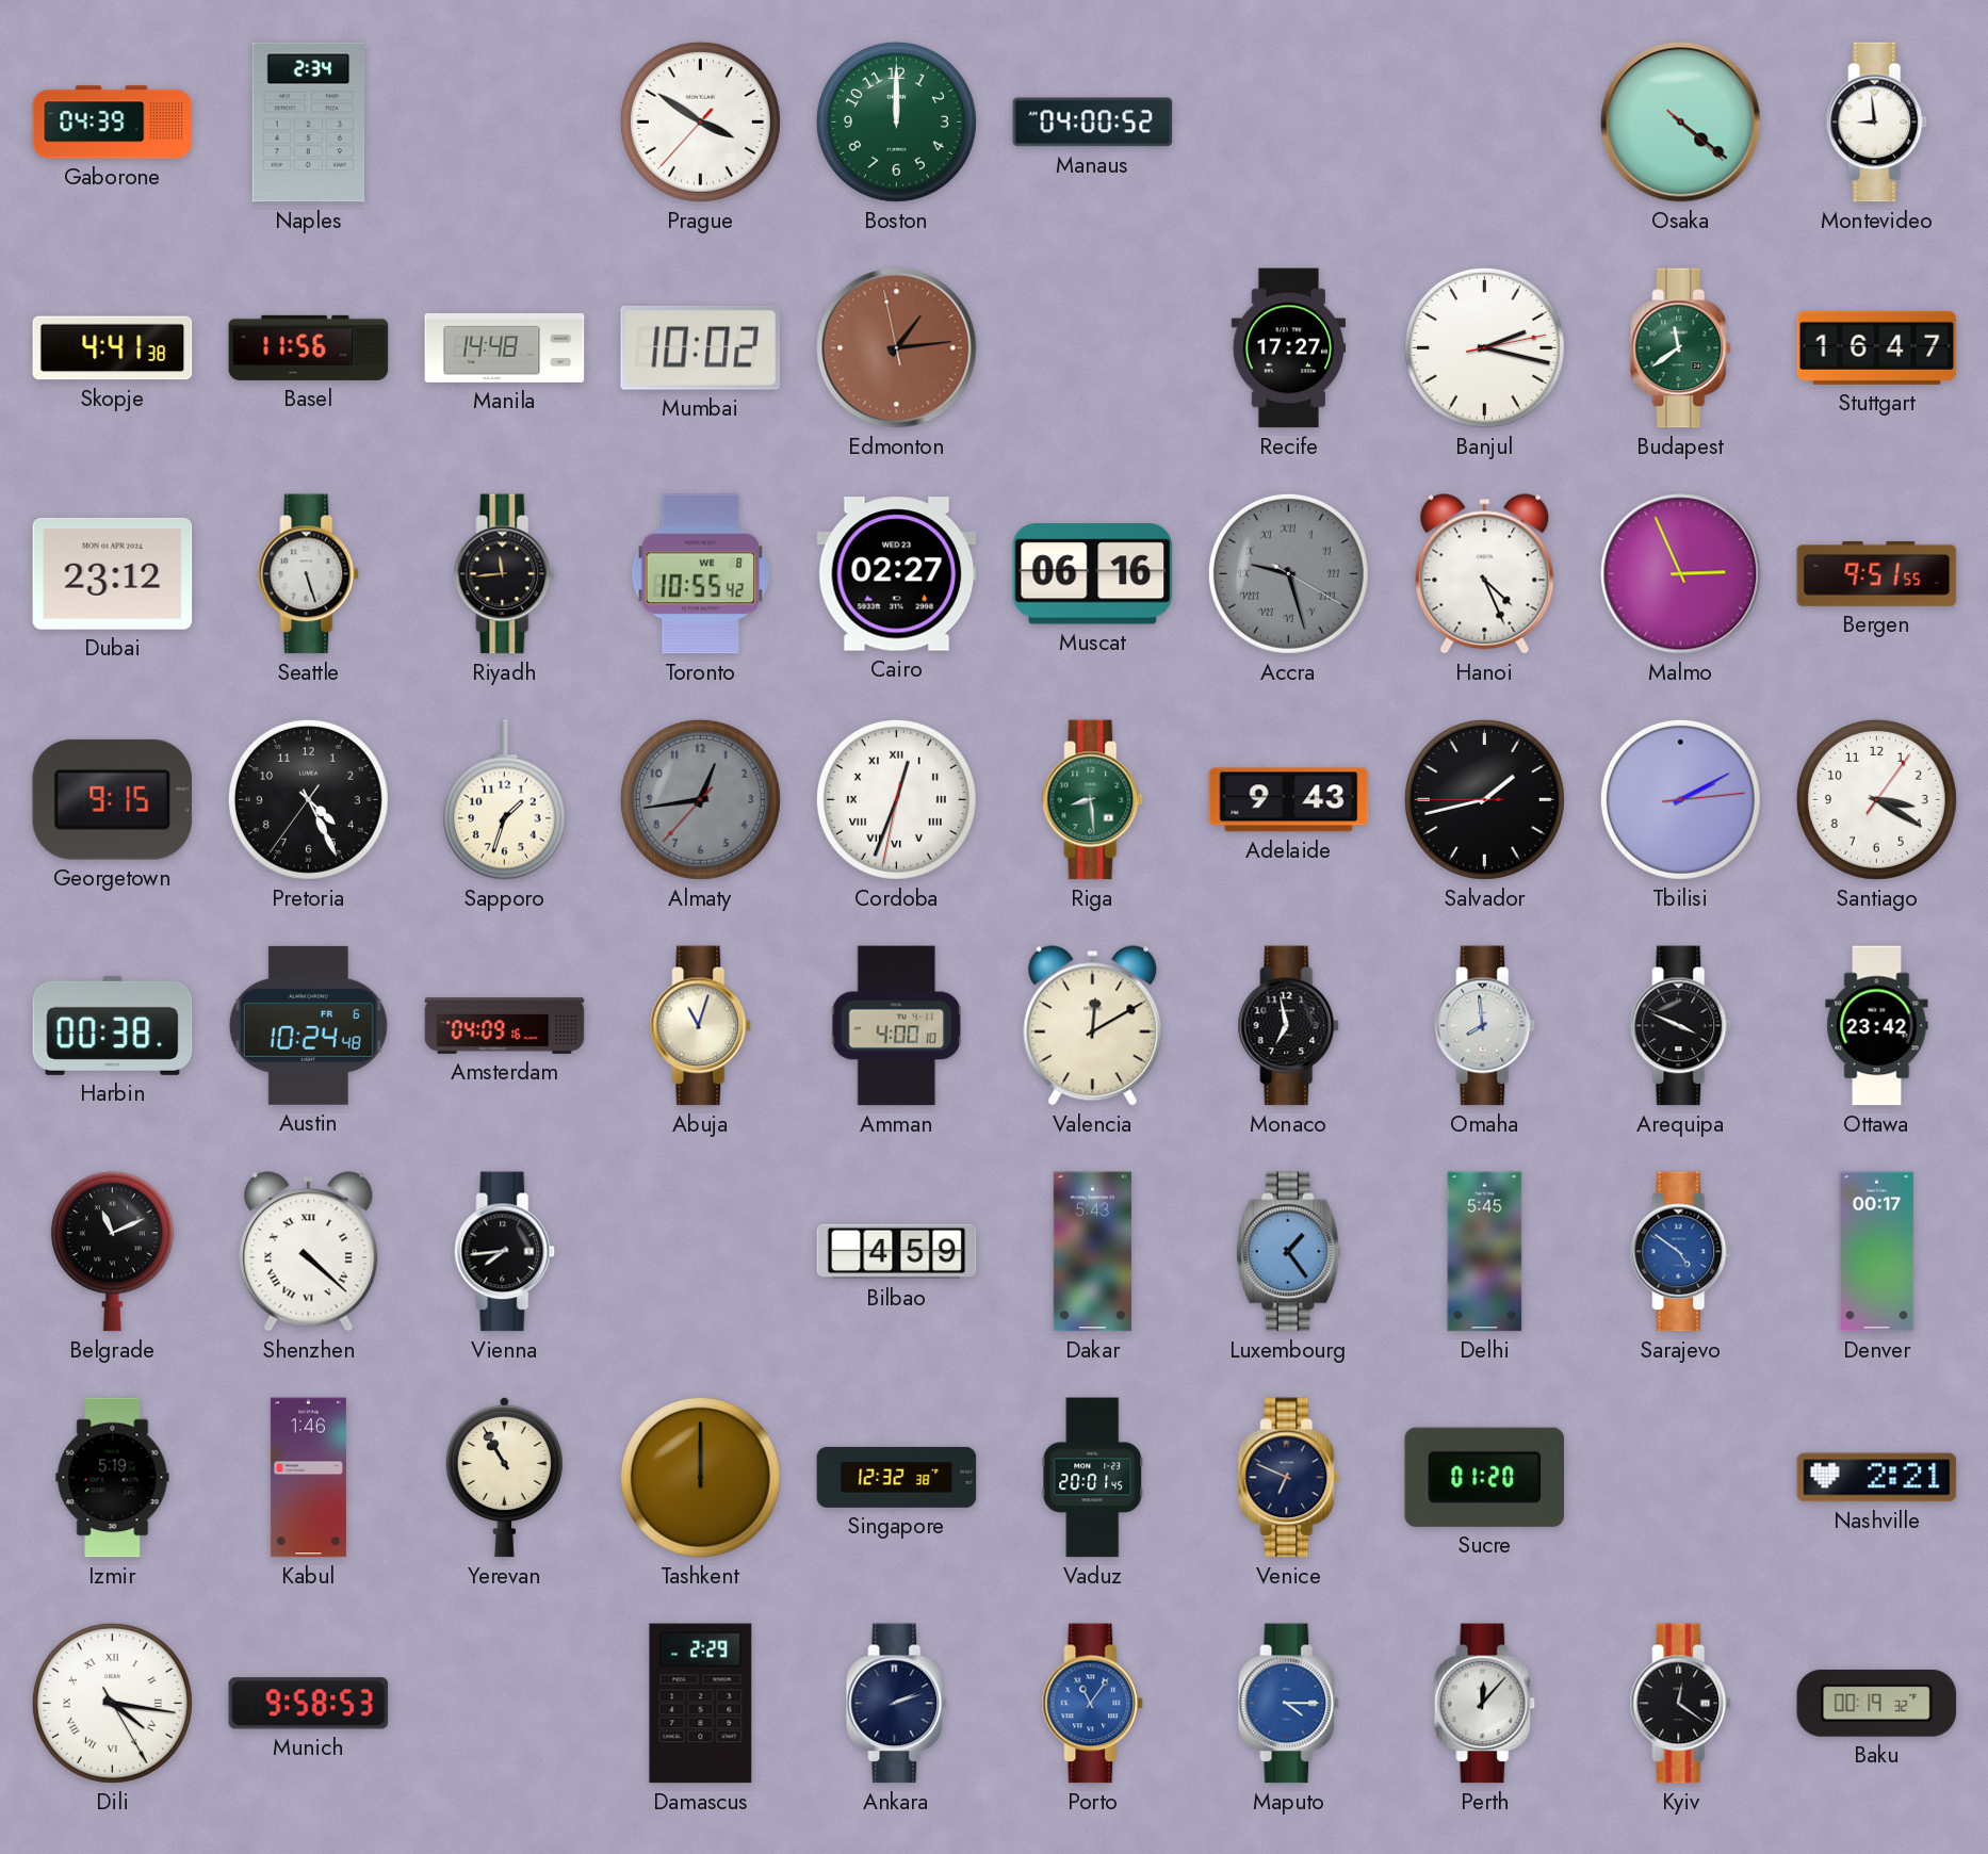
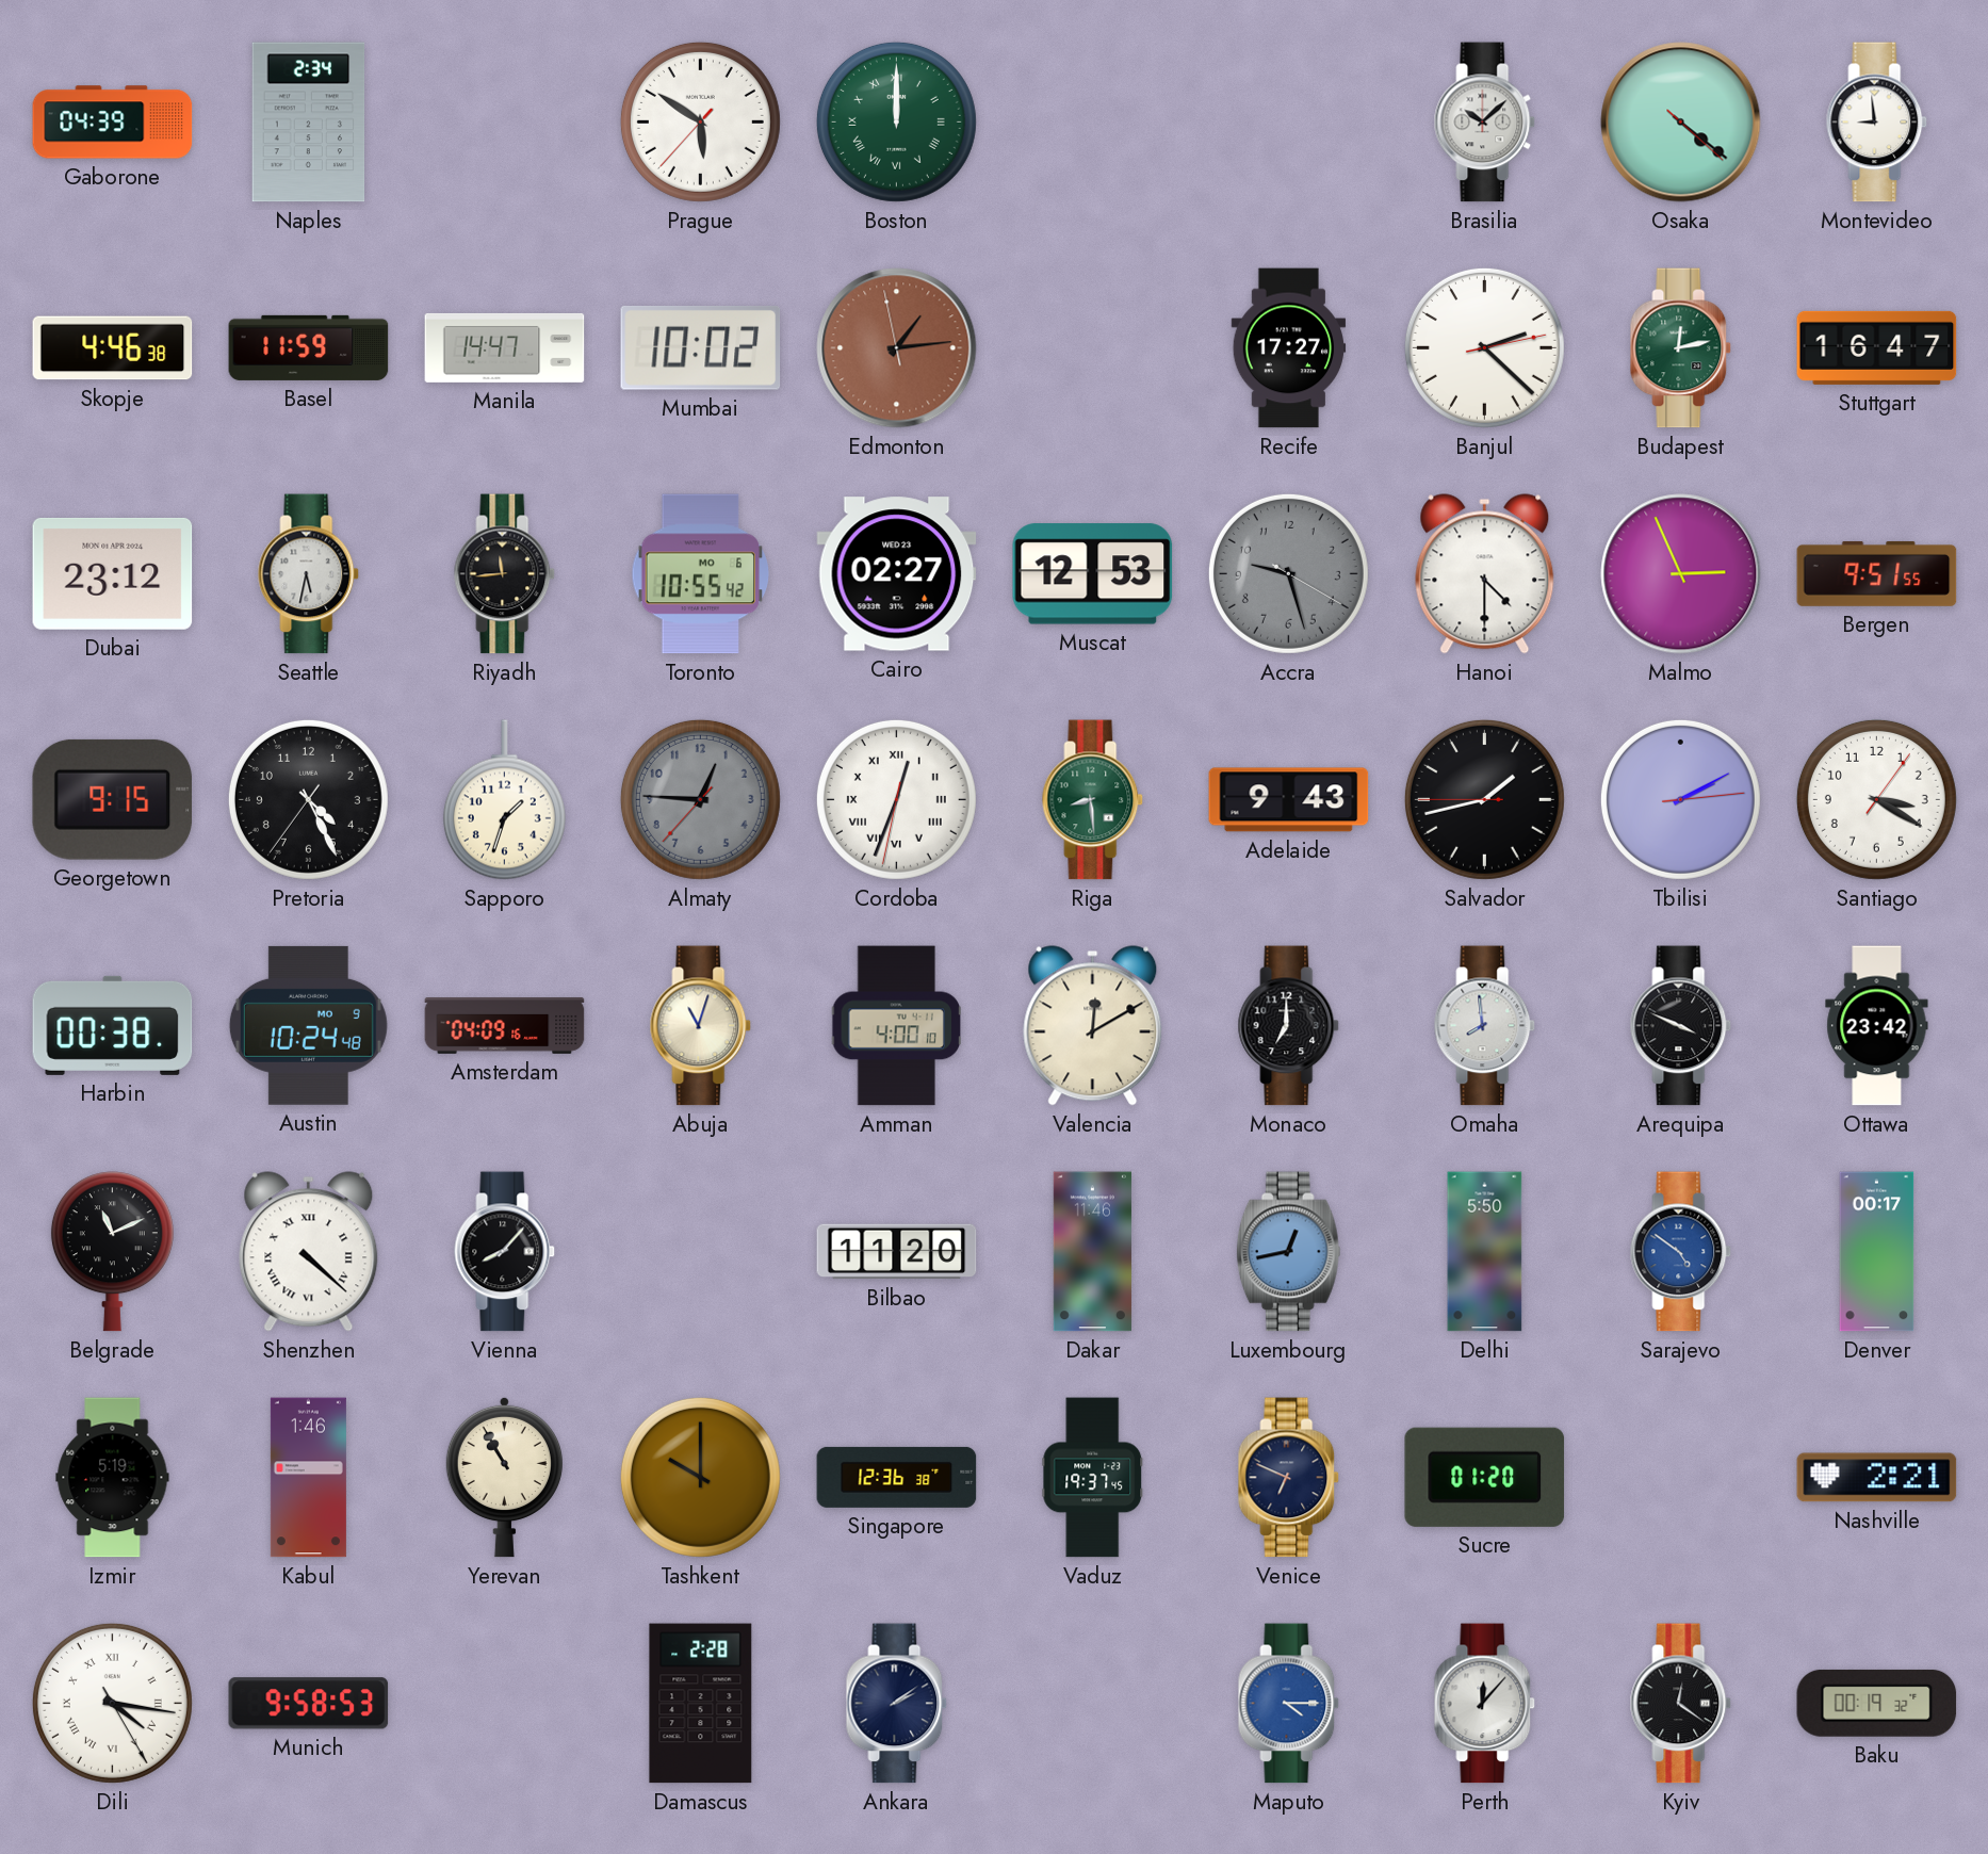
Prague: 3:50 -> 5:50
Boston numerals: Arabic -> Roman
Manaus: 04:00 -> none
Brasilia: none -> 10:08
Skopje: 4:41 -> 4:46
Basel: 11:56 -> 11:59
Manila: 14:48 -> 14:47
Banjul: 2:17 -> 2:22
Budapest: 11:39 -> 12:13
Seattle: 5:27 -> 5:32
Toronto date: WE 8 -> MO 6
Muscat: 06:16 -> 12:53
Accra numerals: Roman -> Arabic
Hanoi: 4:26 -> 4:30
Almaty: 12:43 -> 12:45
Austin date: FR 6 -> MO 9
Monaco: 6:58 -> 7:00
Vienna: 7:44 -> 8:07
Bilbao: 4:59 -> 11:20
Dakar: 5:43 -> 11:46
Luxembourg: 1:24 -> 12:43
Delhi: 5:45 -> 5:50
Tashkent: 12:00 -> 10:00
Singapore: 12:32 -> 12:36
Vaduz: 20:01 -> 19:37
Damascus: 2:29 -> 2:28
Ankara: 2:12 -> 2:09
Porto: 11:06 -> none
